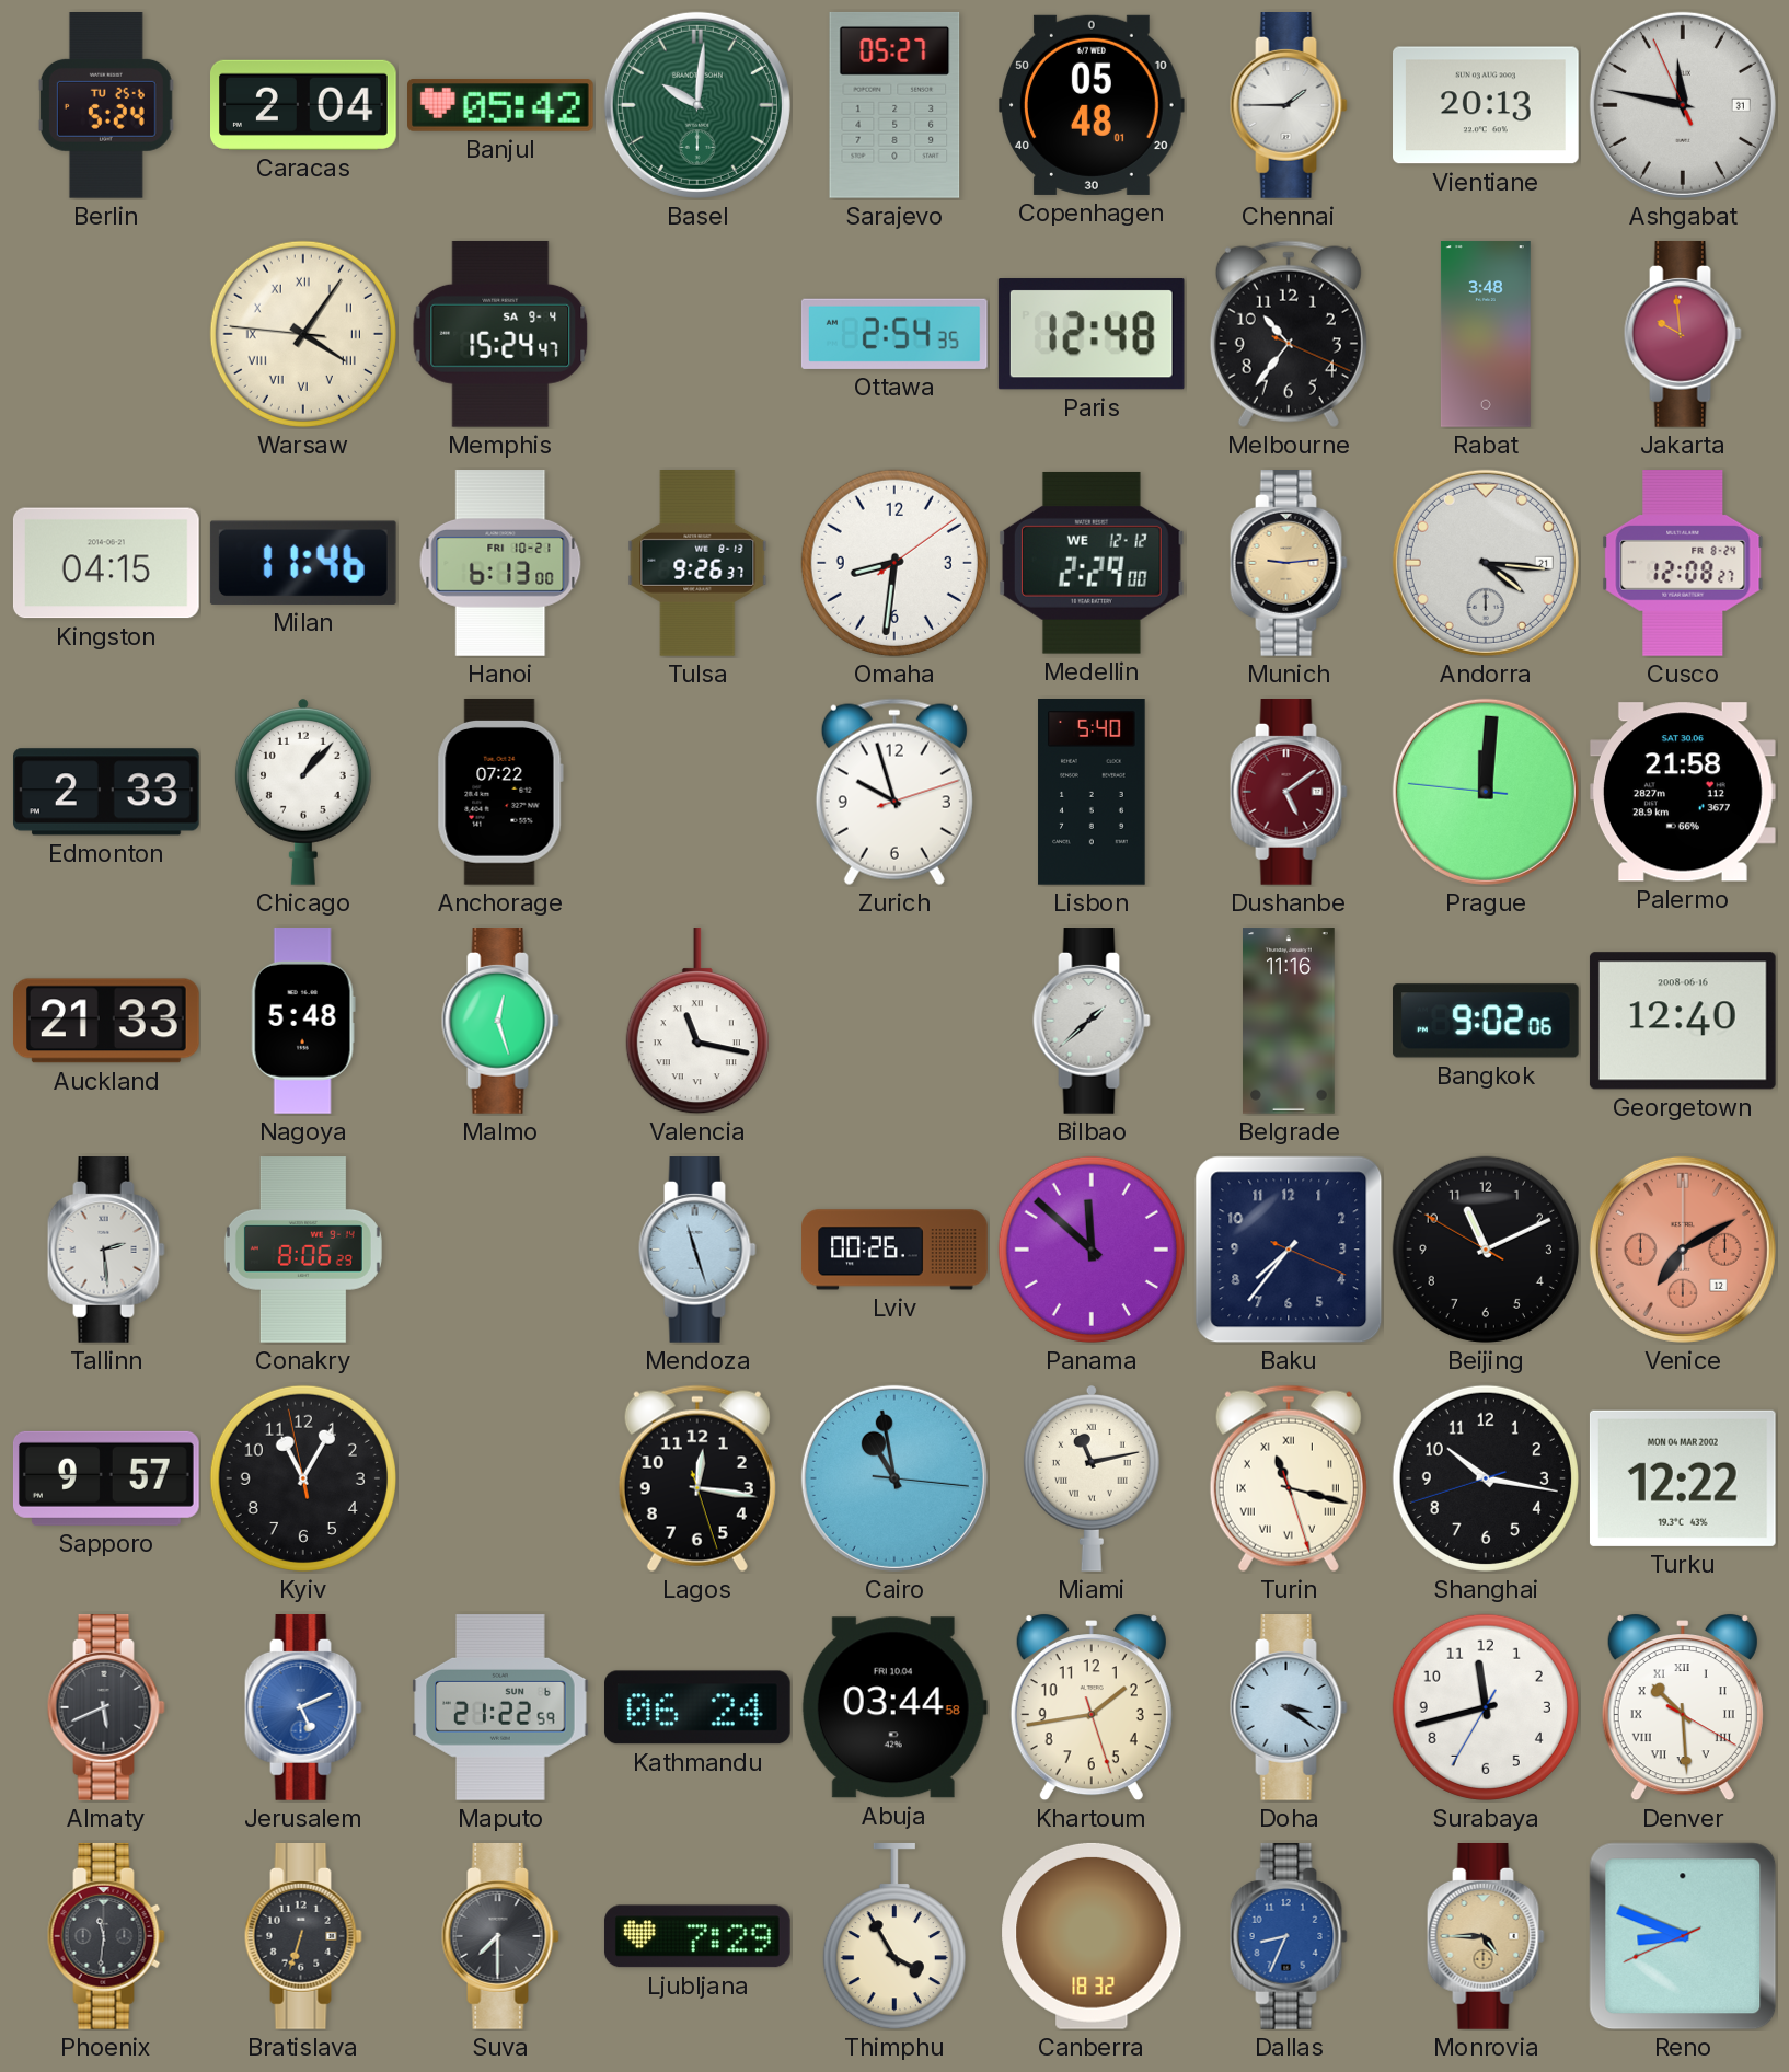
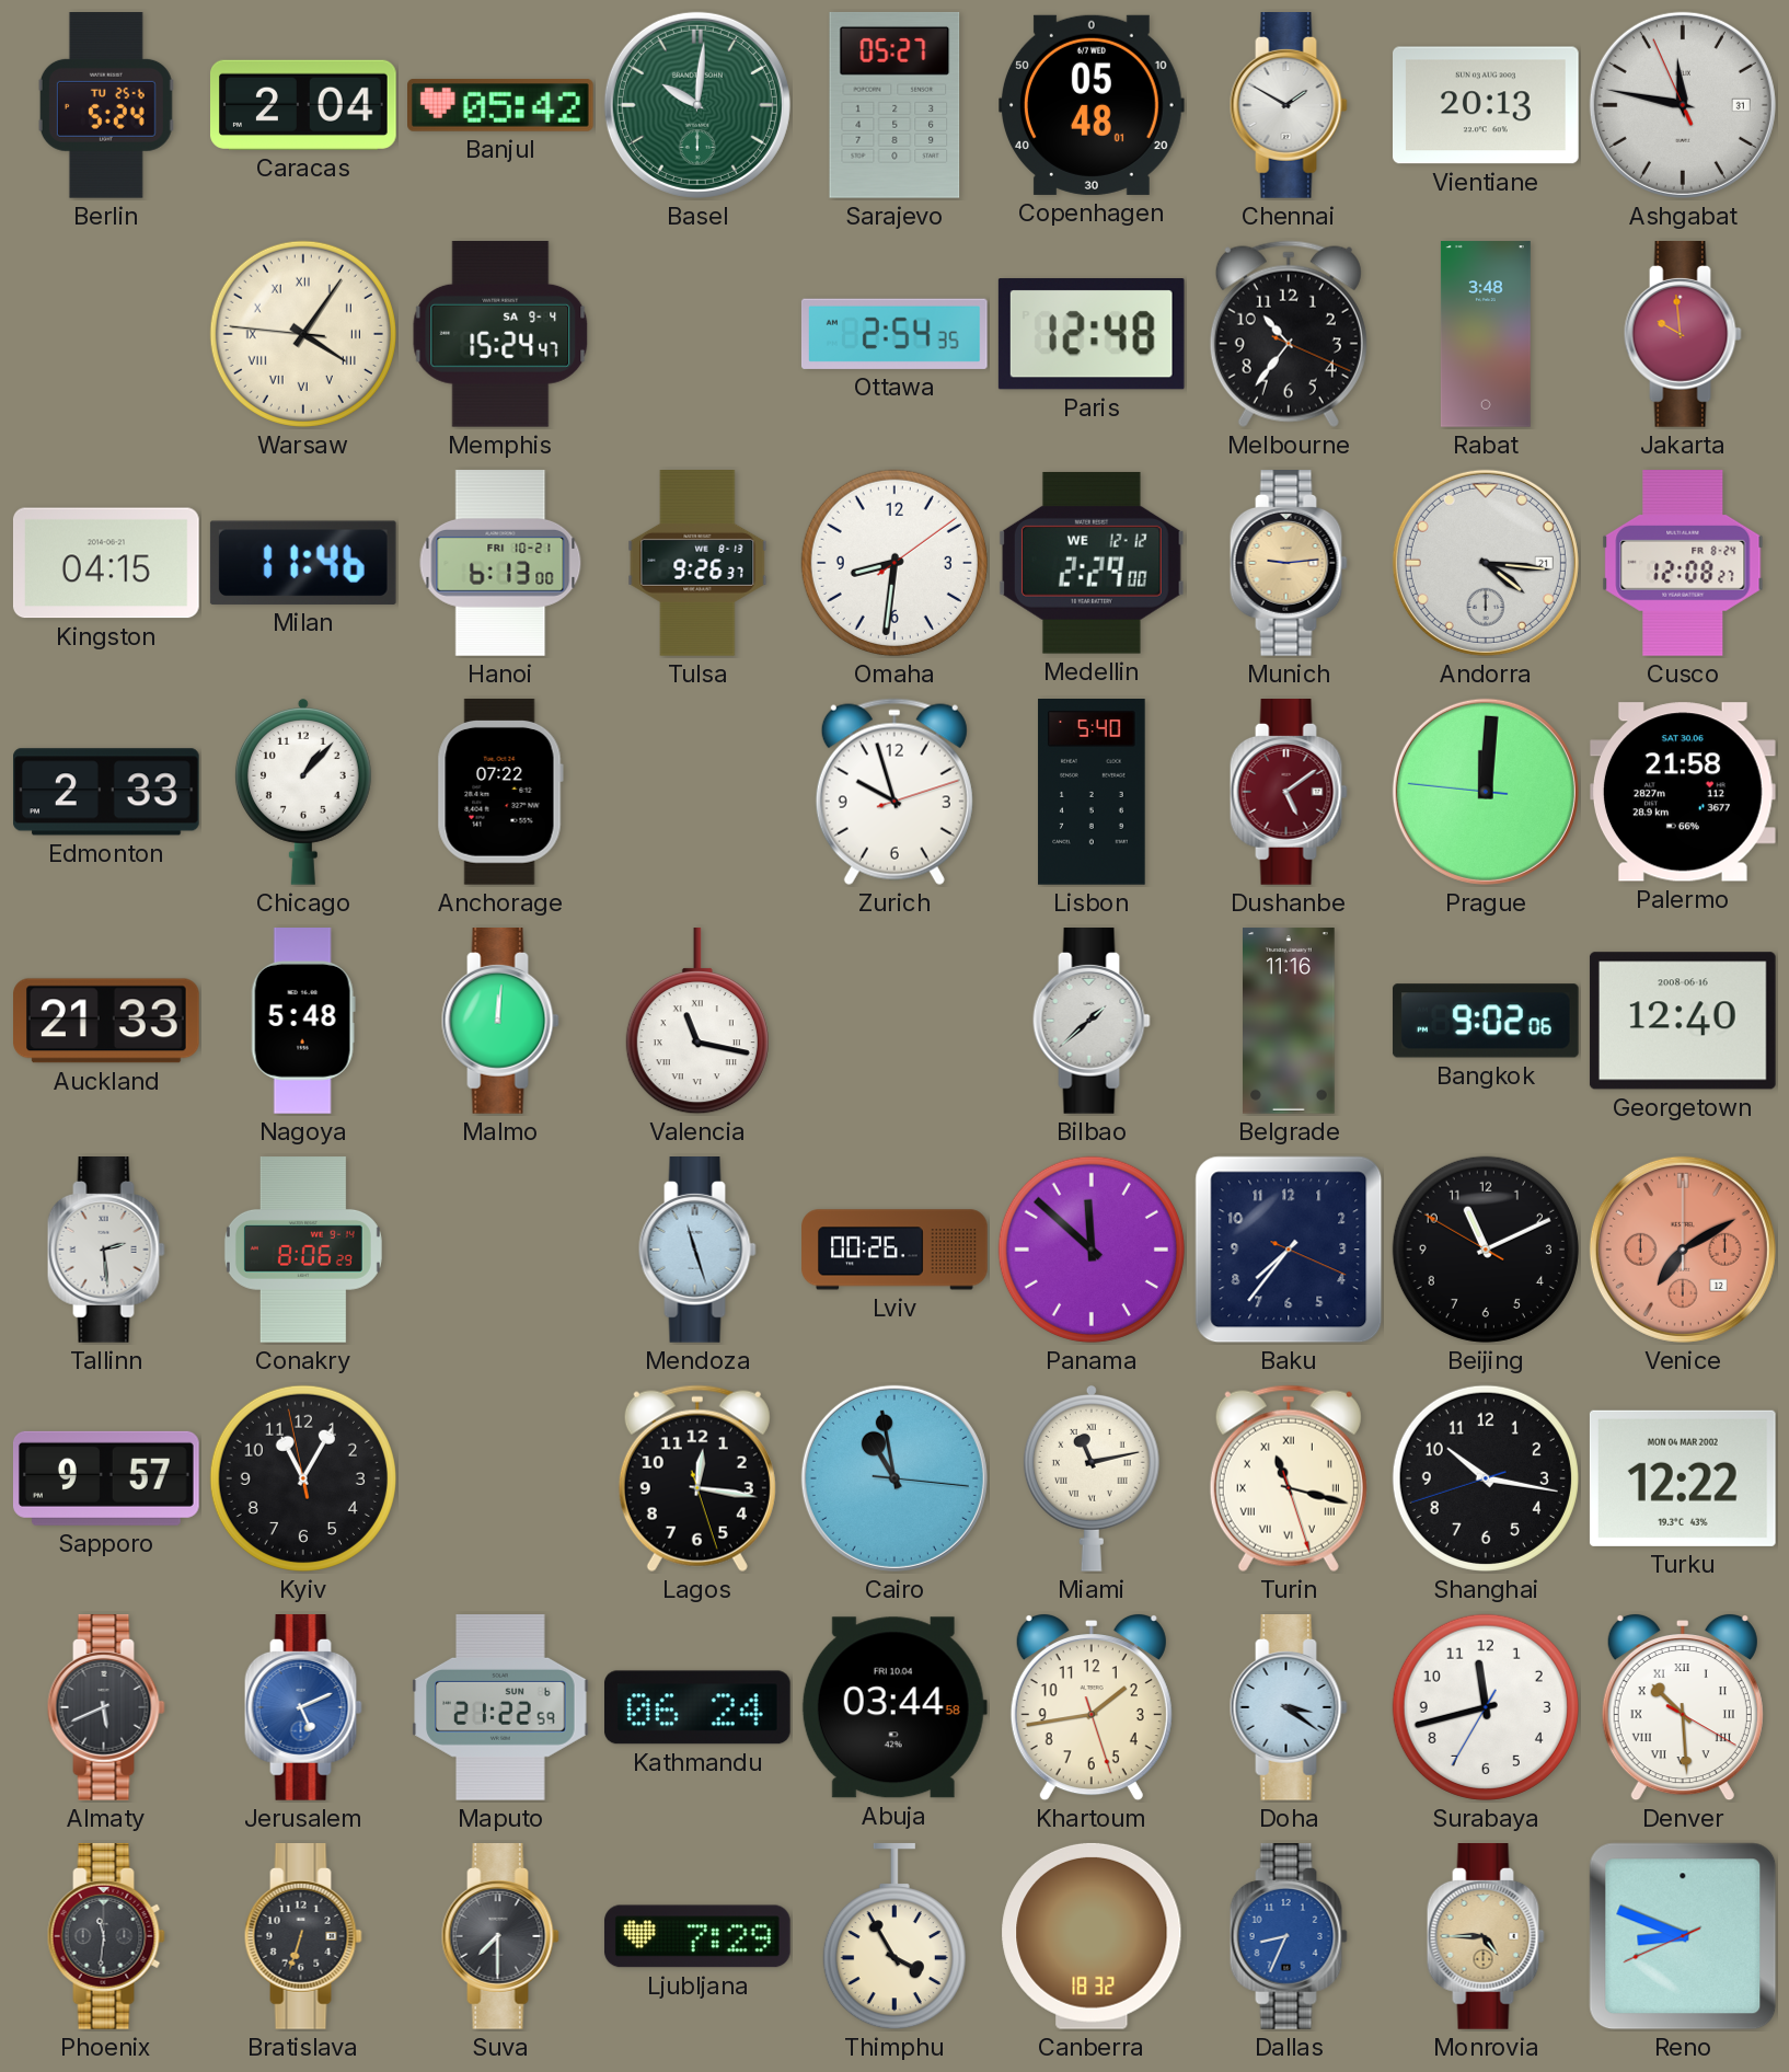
Chennai: 1:45 -> 1:50
Malmo: 12:27 -> 12:01
